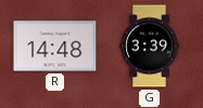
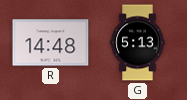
G: 3:39 -> 5:13
